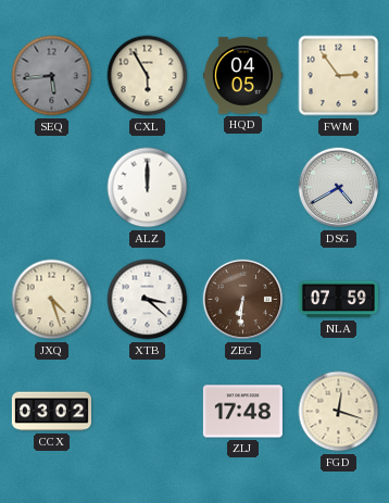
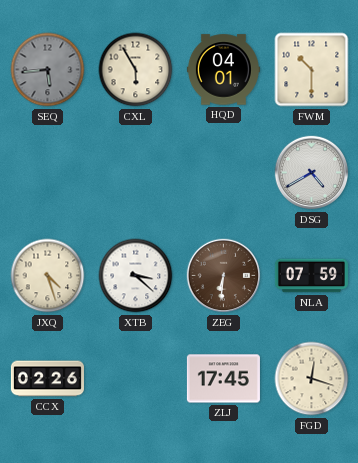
HQD: 04:05 -> 04:01
FWM: 2:54 -> 10:30
ALZ: 12:00 -> none
CCX: 03:02 -> 02:26
ZLJ: 17:48 -> 17:45
